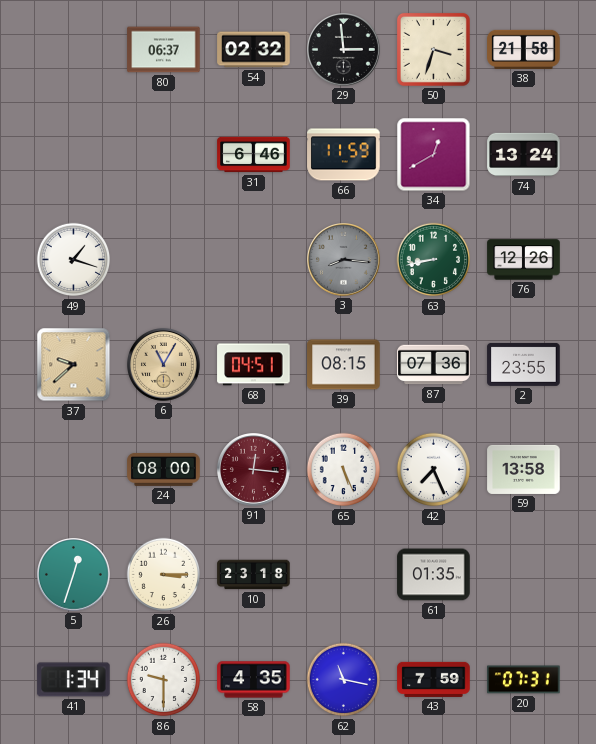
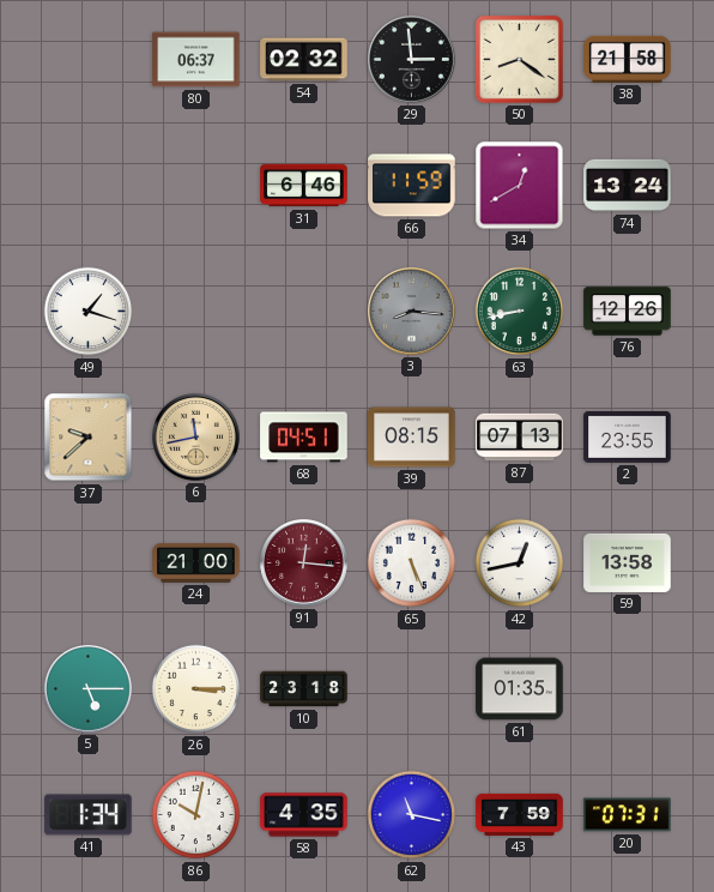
50: 3:33 -> 8:21
6: 11:05 -> 11:43
87: 07:36 -> 07:13
24: 08:00 -> 21:00
42: 7:26 -> 12:43
5: 12:33 -> 5:15
86: 9:30 -> 10:02
